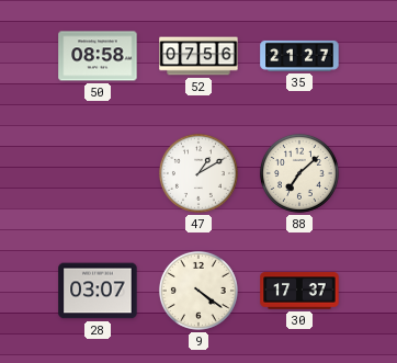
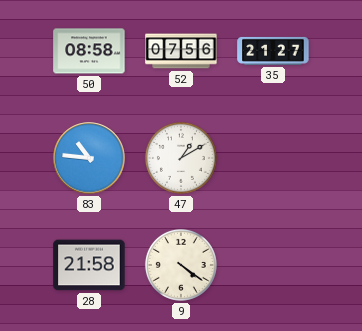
83: none -> 10:46
88: 7:08 -> none
28: 03:07 -> 21:58
30: 17:37 -> none
